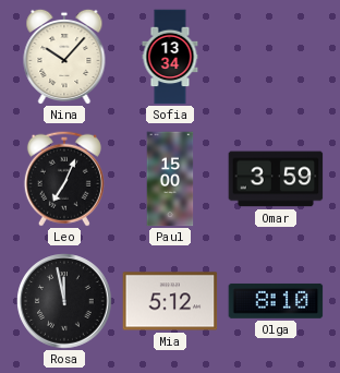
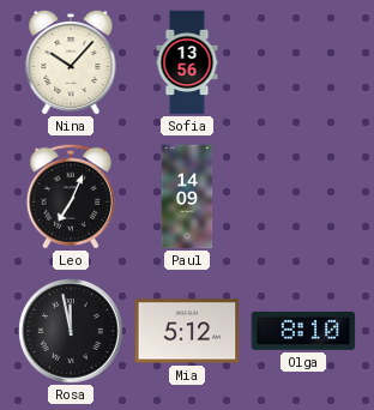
Sofia: 13:34 -> 13:56
Paul: 15:00 -> 14:09
Omar: 3:59 -> none
